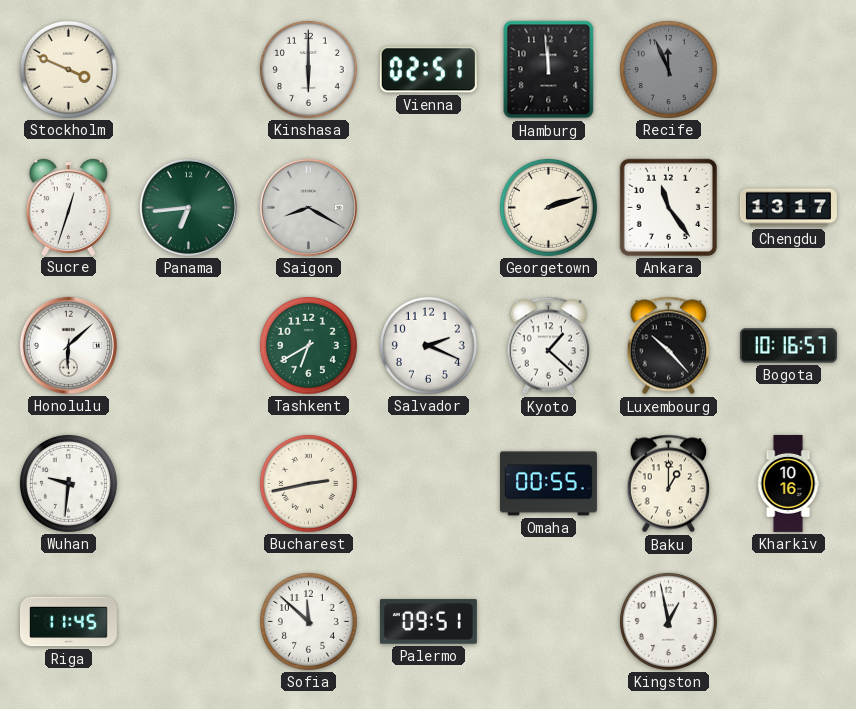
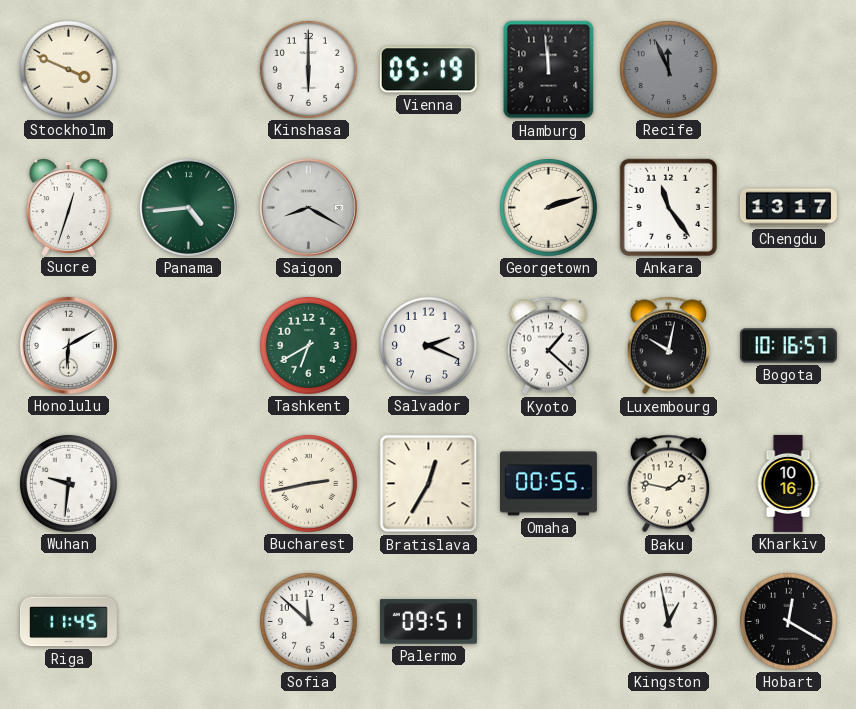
Vienna: 02:51 -> 05:19
Panama: 6:44 -> 4:44
Honolulu: 6:08 -> 6:10
Luxembourg: 10:23 -> 10:02
Bratislava: none -> 12:35
Baku: 1:00 -> 1:47
Hobart: none -> 12:20
